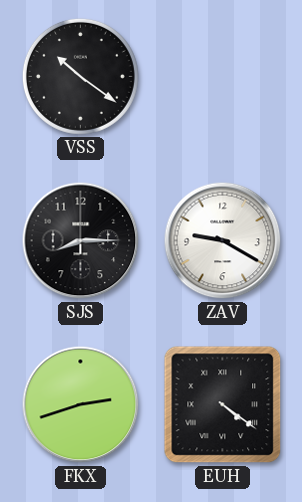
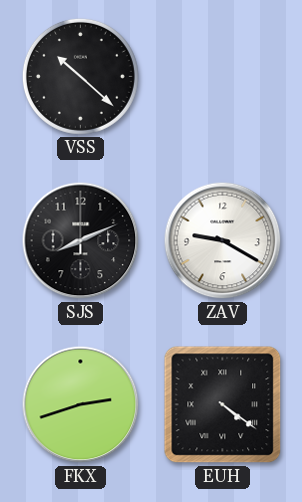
VSS: 10:21 -> 10:22
SJS: 8:15 -> 8:11
